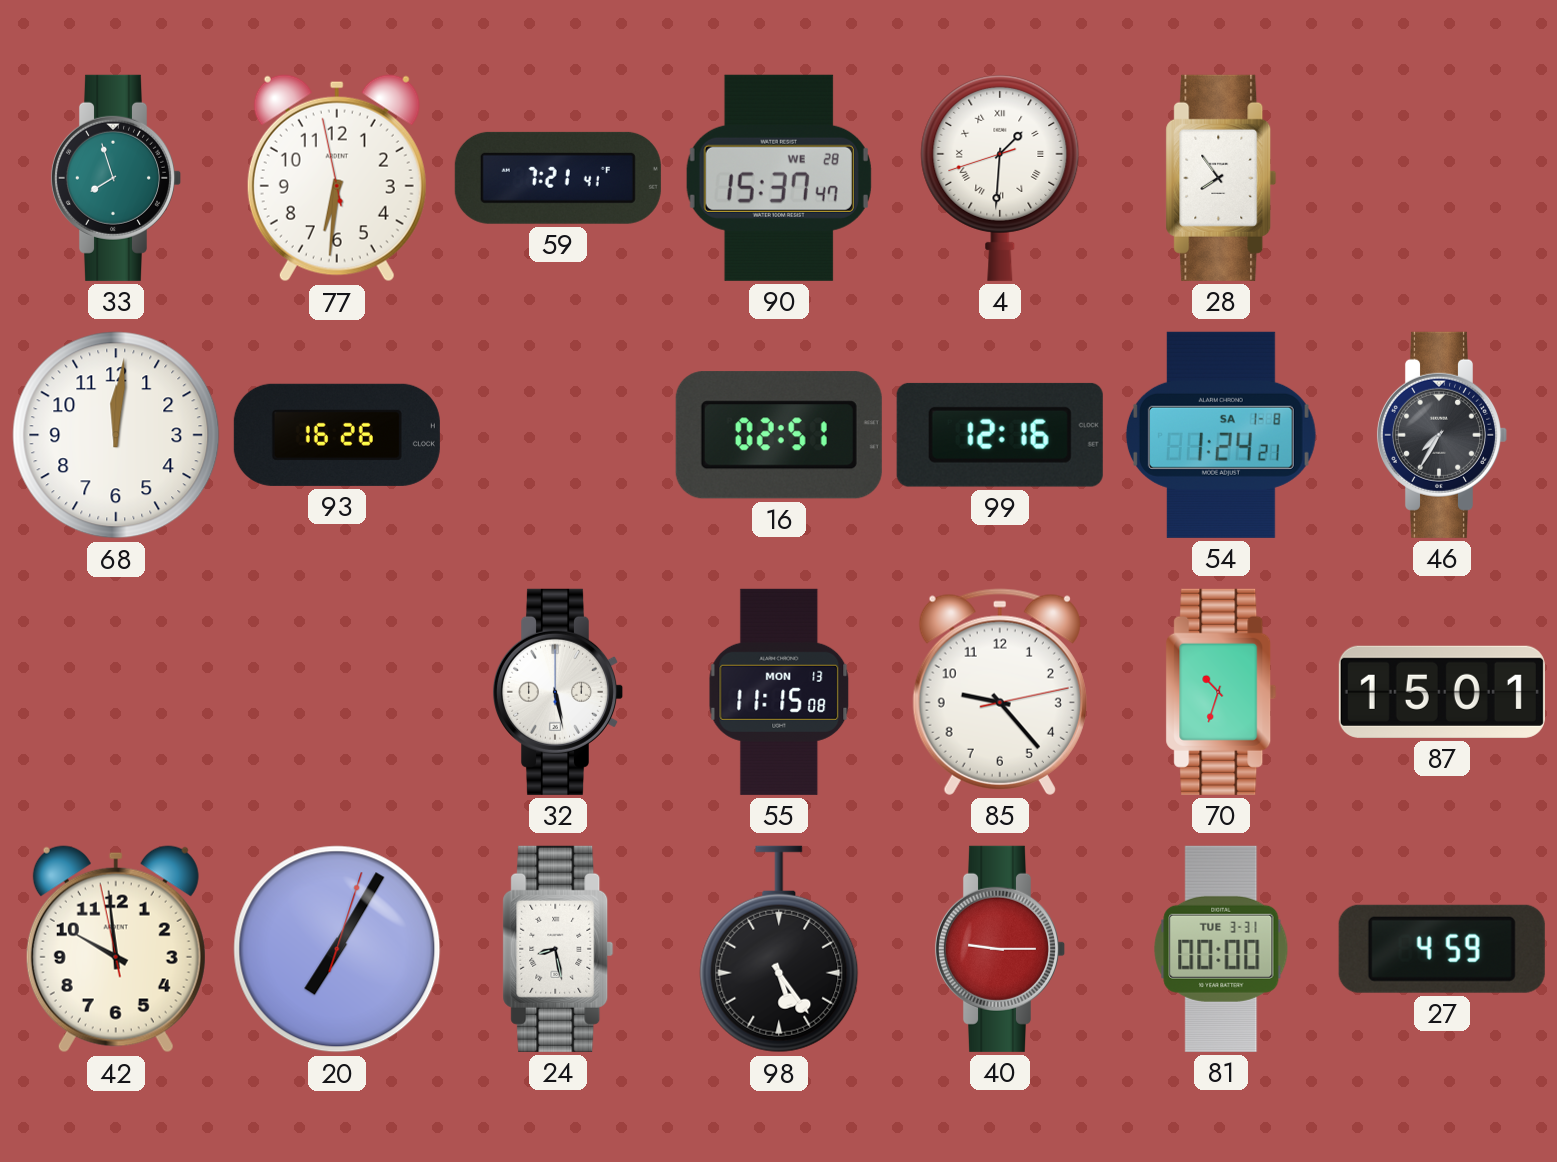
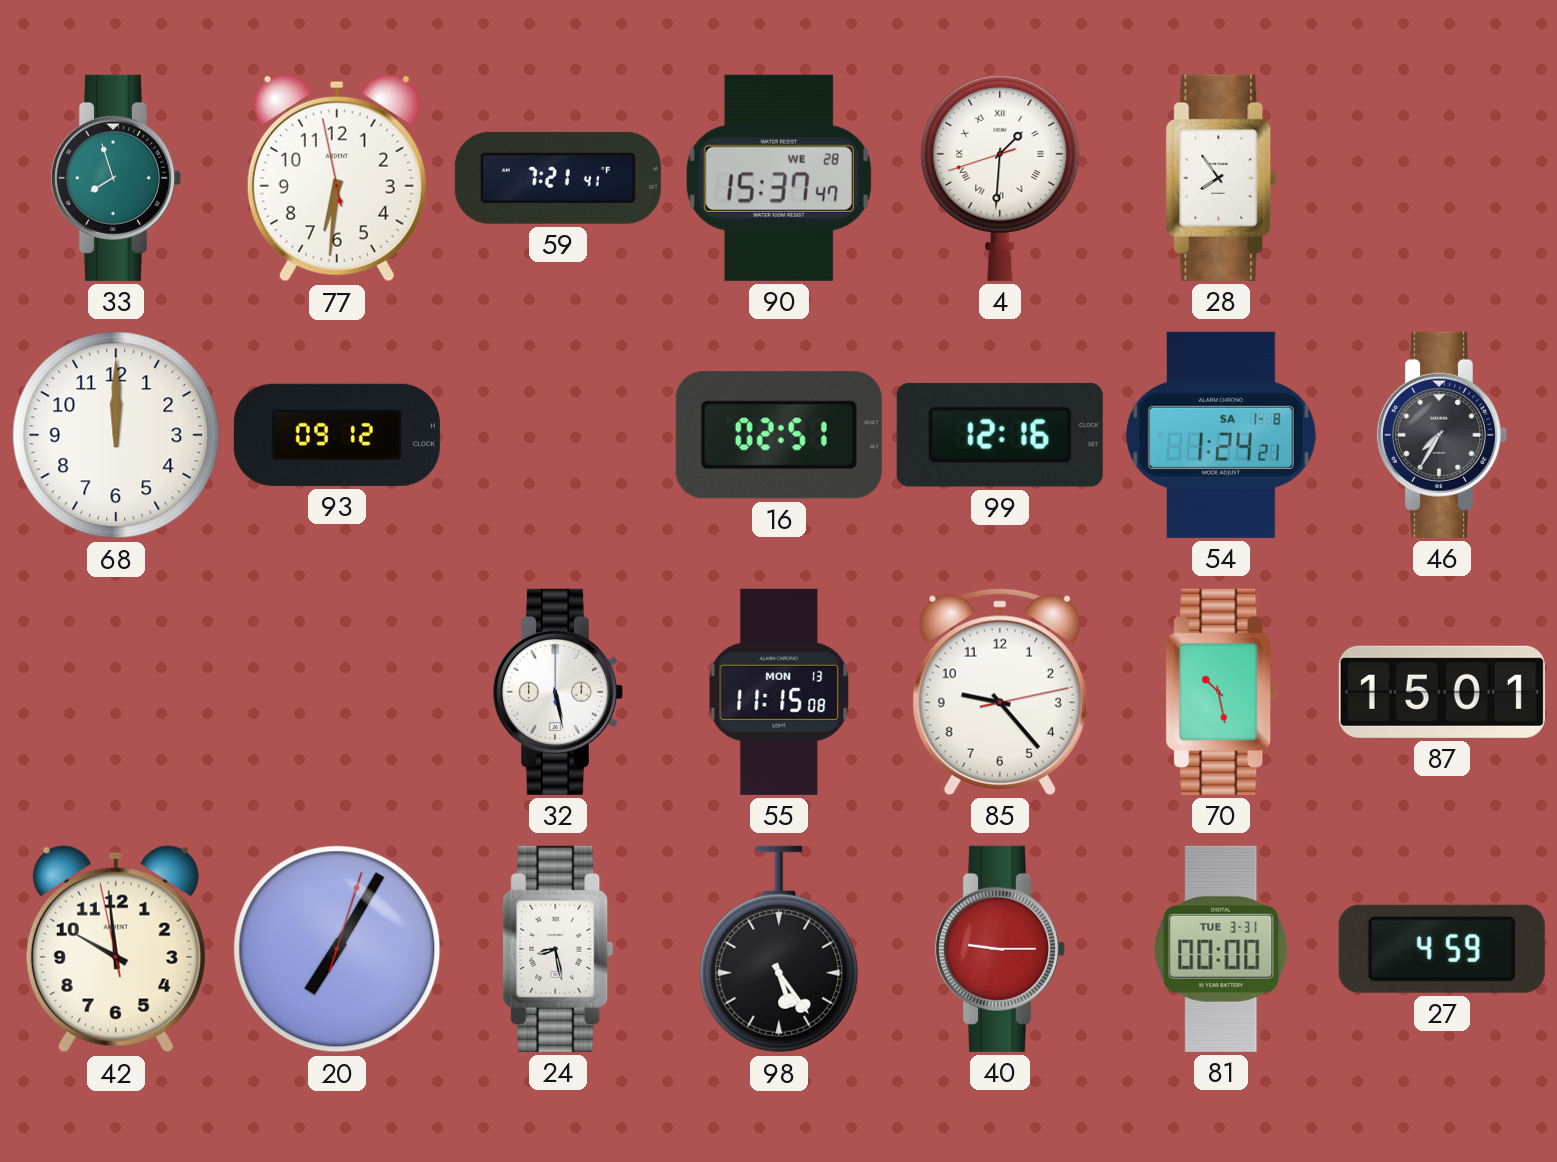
68: 12:01 -> 12:00
93: 16:26 -> 09:12
70: 10:33 -> 10:28
